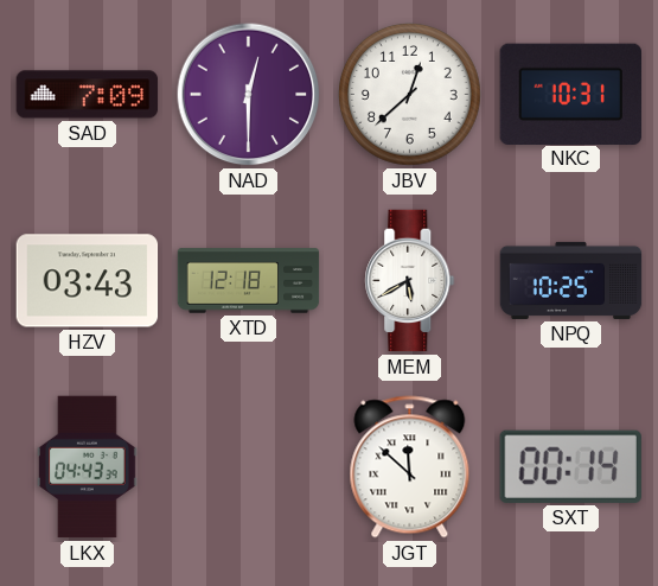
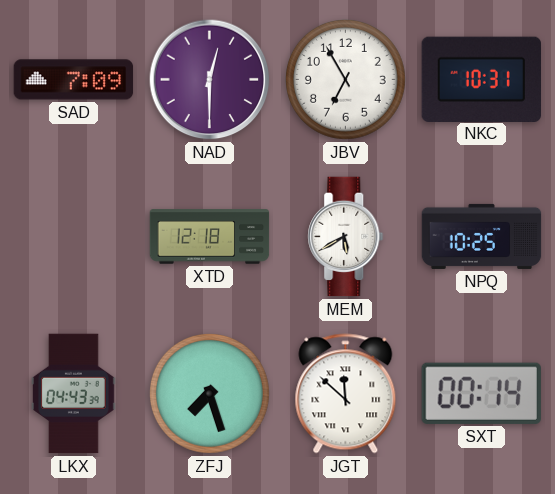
JBV: 12:38 -> 6:55
HZV: 03:43 -> none
ZFJ: none -> 7:27
